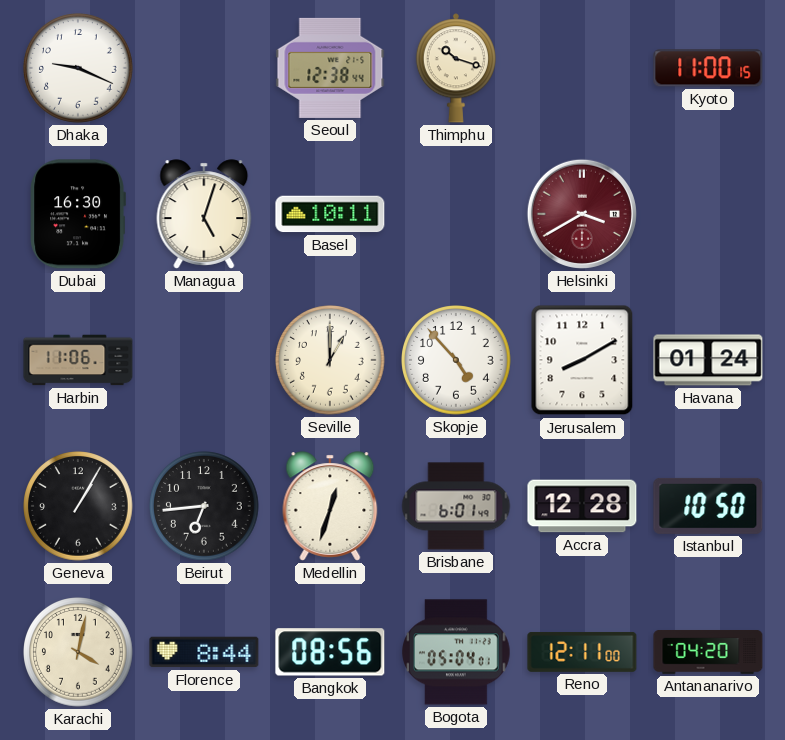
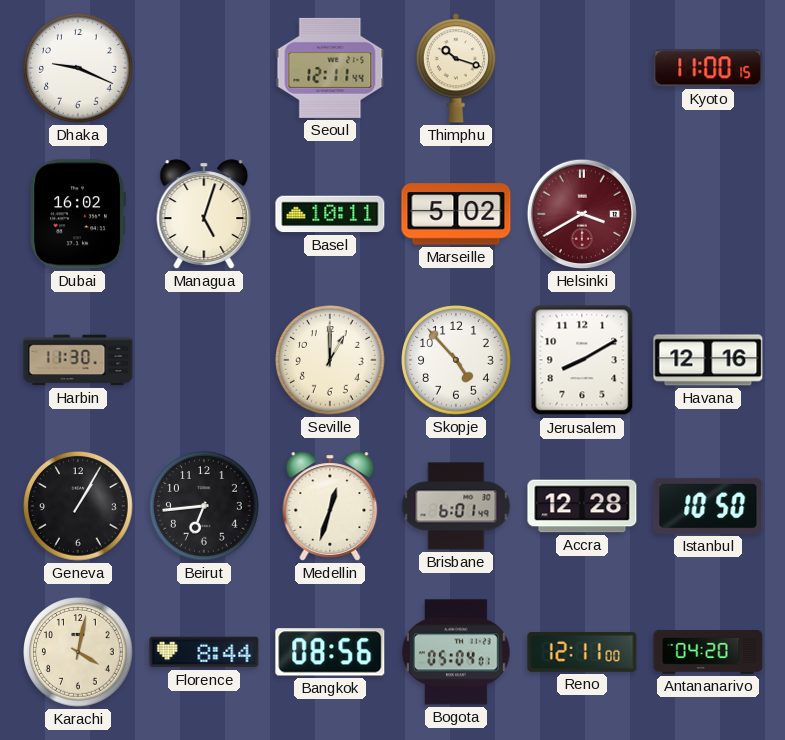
Seoul: 12:38 -> 12:11
Dubai: 16:30 -> 16:02
Marseille: none -> 5:02
Harbin: 11:06 -> 11:30
Havana: 01:24 -> 12:16
